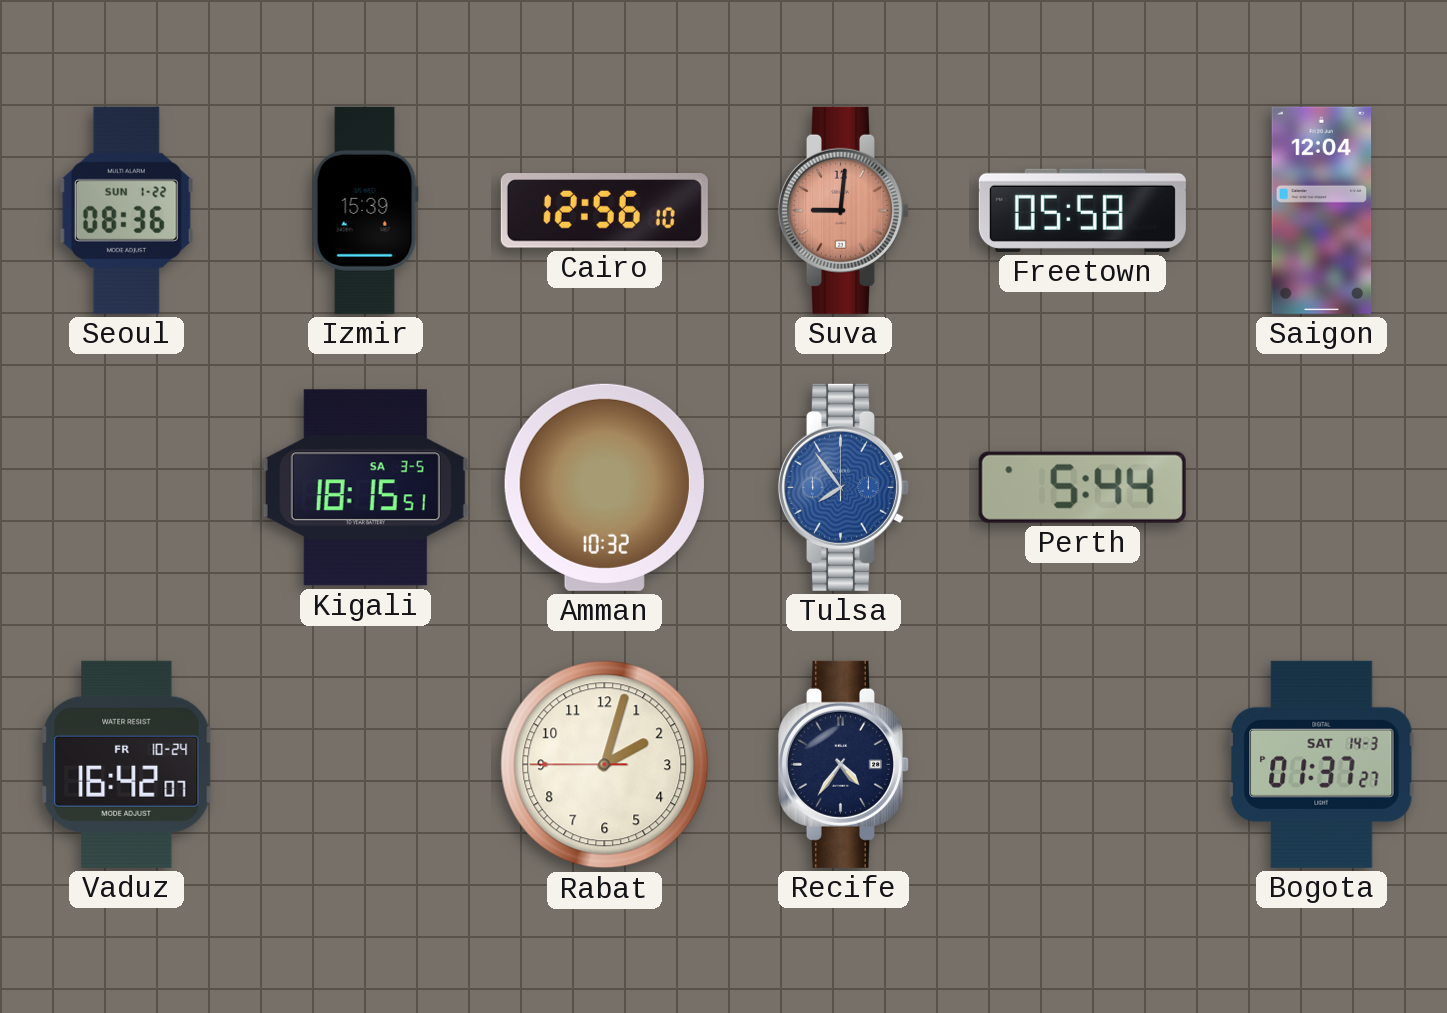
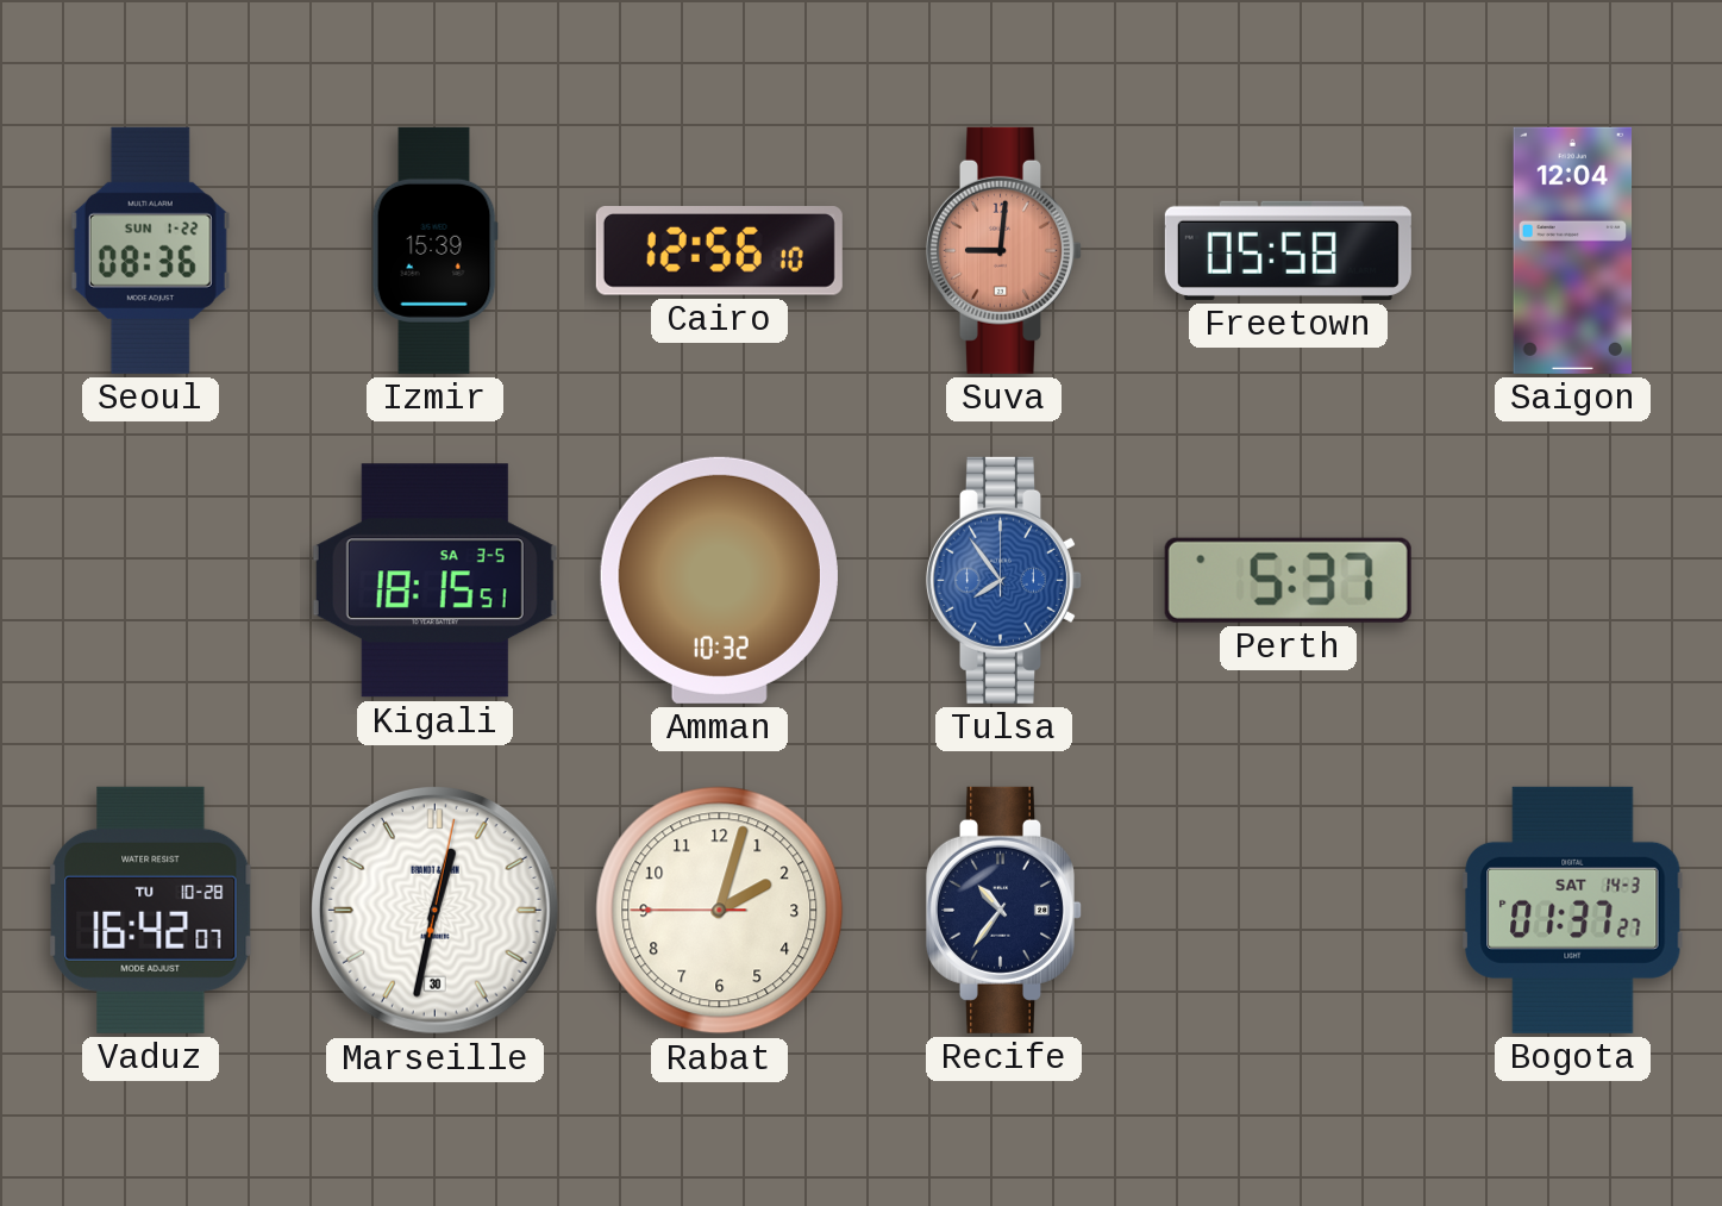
Perth: 5:44 -> 5:37
Vaduz date: FR 10-24 -> TU 10-28
Marseille: none -> 12:32
Recife: 4:36 -> 10:36
